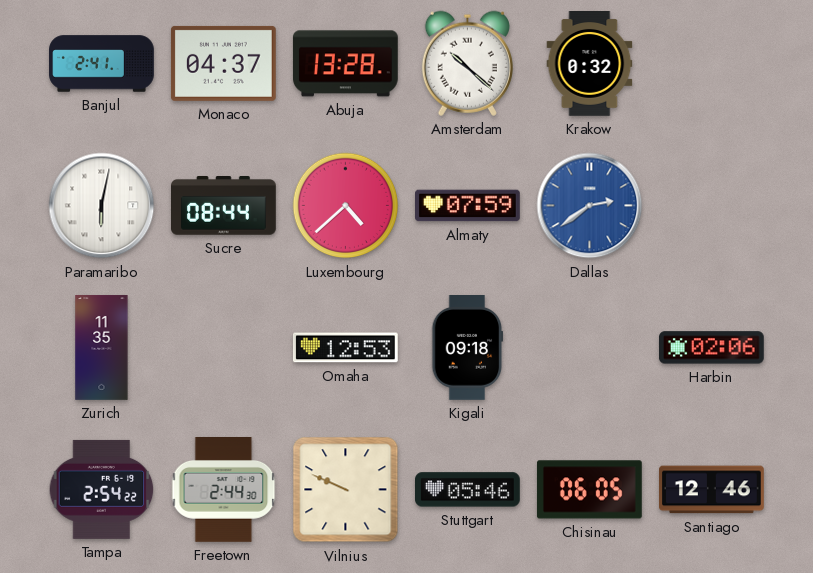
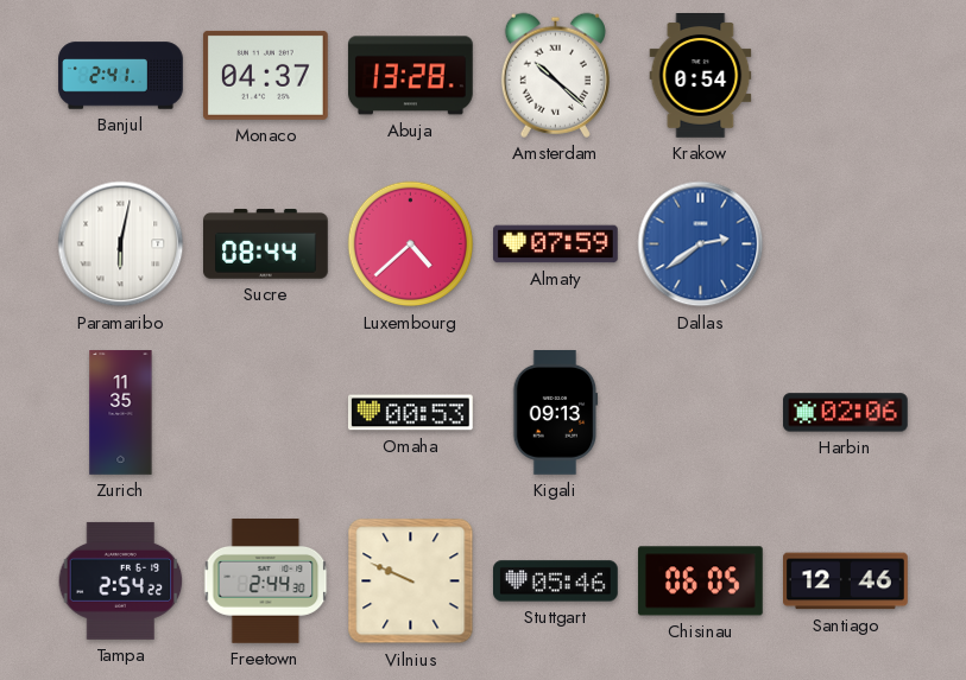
Krakow: 0:32 -> 0:54
Omaha: 12:53 -> 00:53
Kigali: 09:18 -> 09:13
